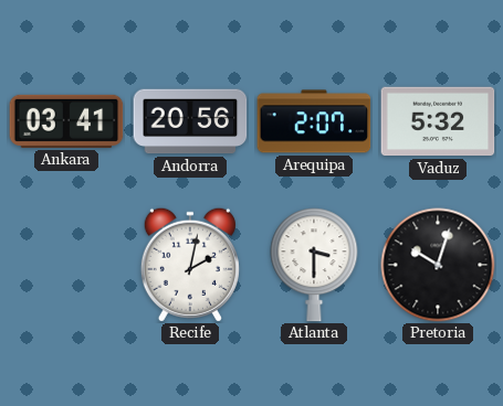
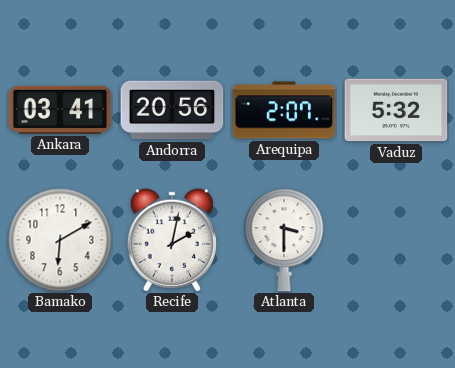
Bamako: none -> 6:10
Pretoria: 10:03 -> none
